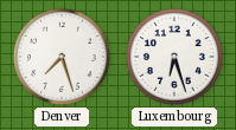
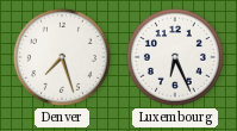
Luxembourg: 6:27 -> 6:26
